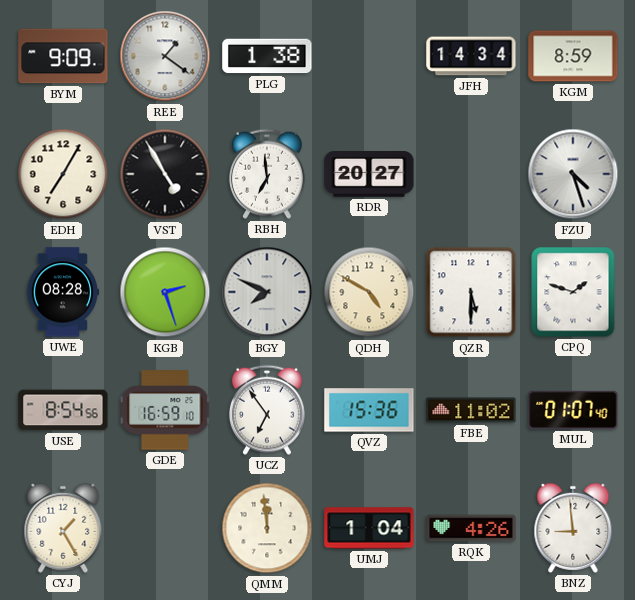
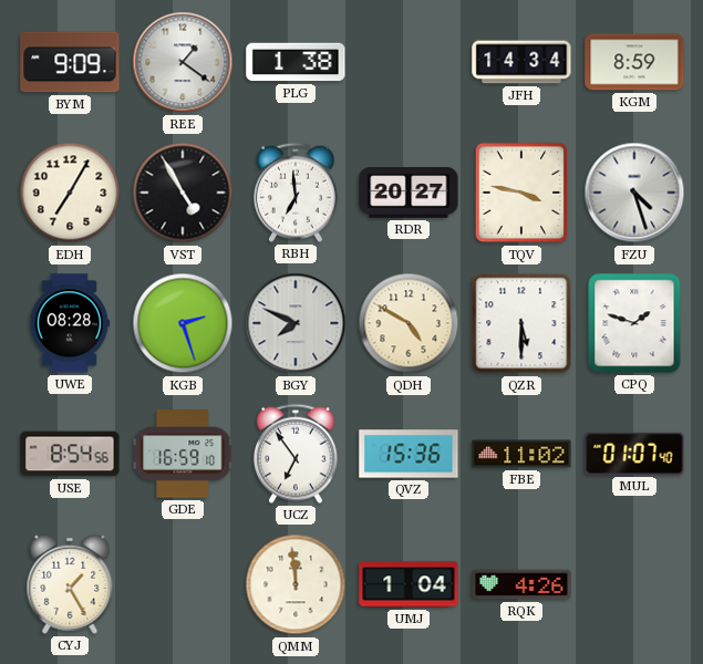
TQV: none -> 3:47
BNZ: 8:59 -> none
